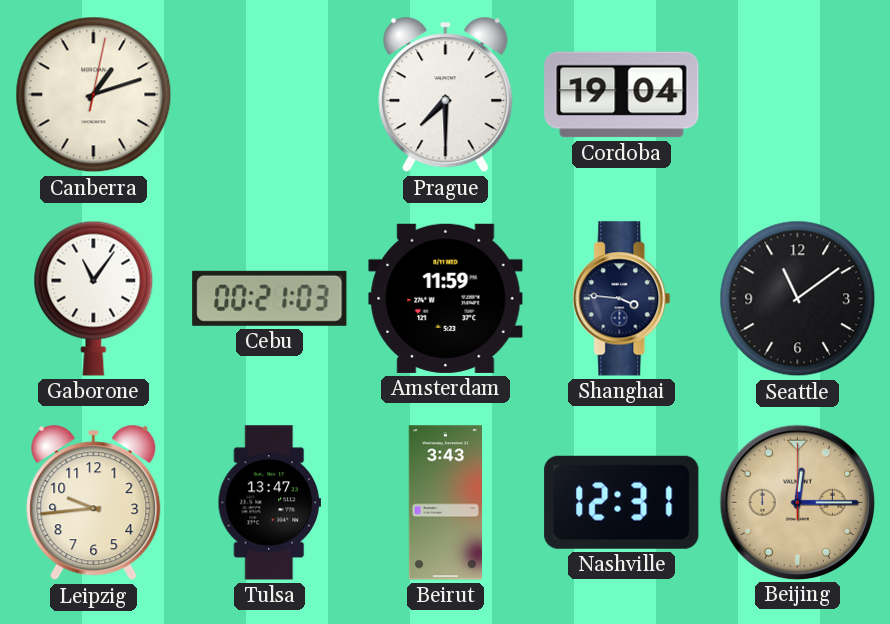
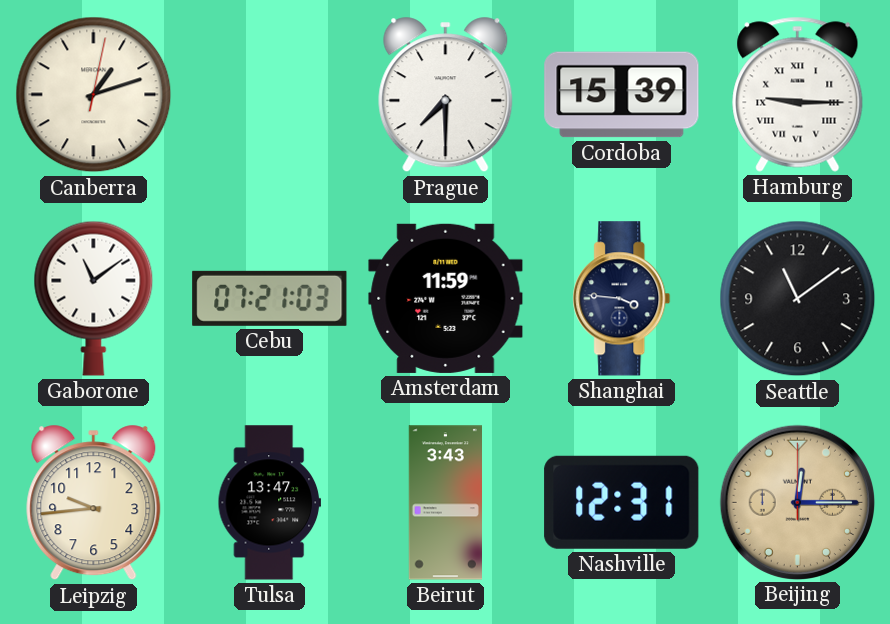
Cordoba: 19:04 -> 15:39
Hamburg: none -> 9:15
Gaborone: 11:06 -> 11:09
Cebu: 00:21 -> 07:21
